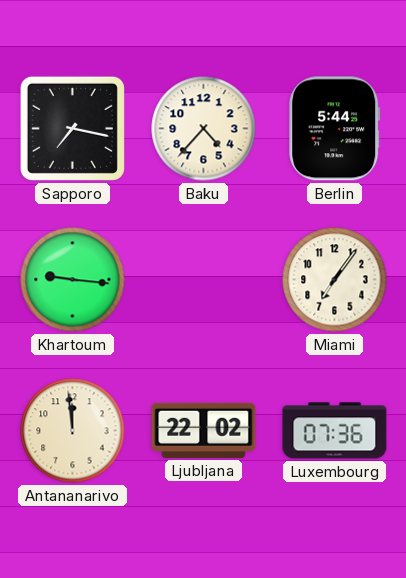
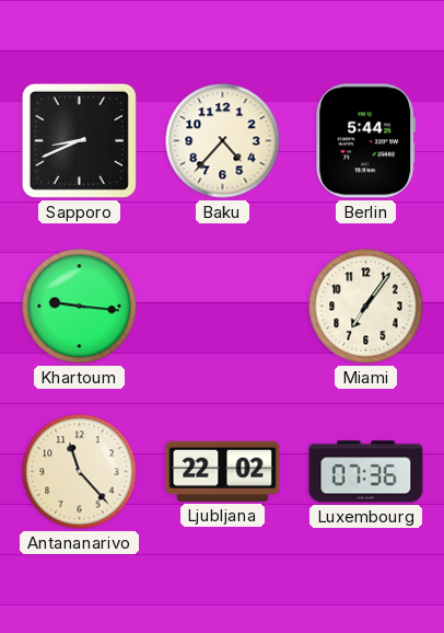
Sapporo: 7:17 -> 8:41
Antananarivo: 11:59 -> 11:23
